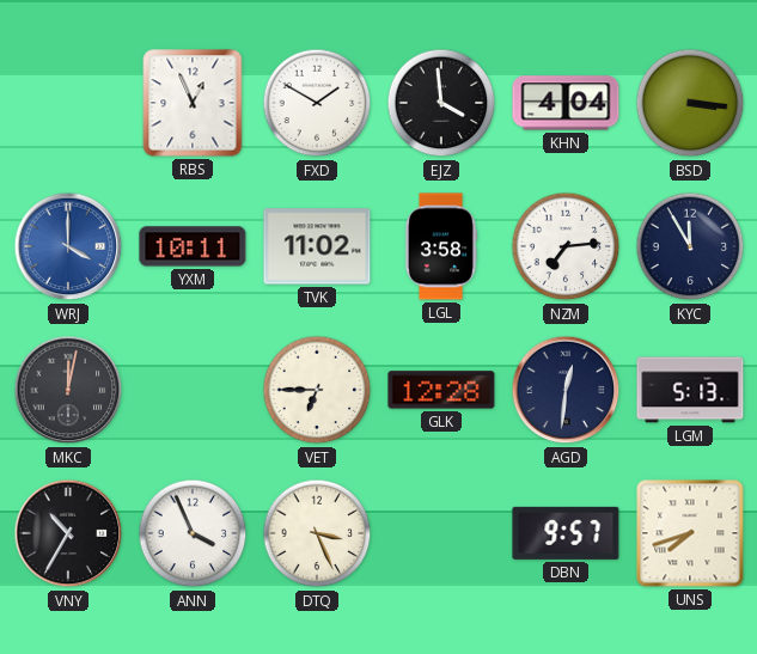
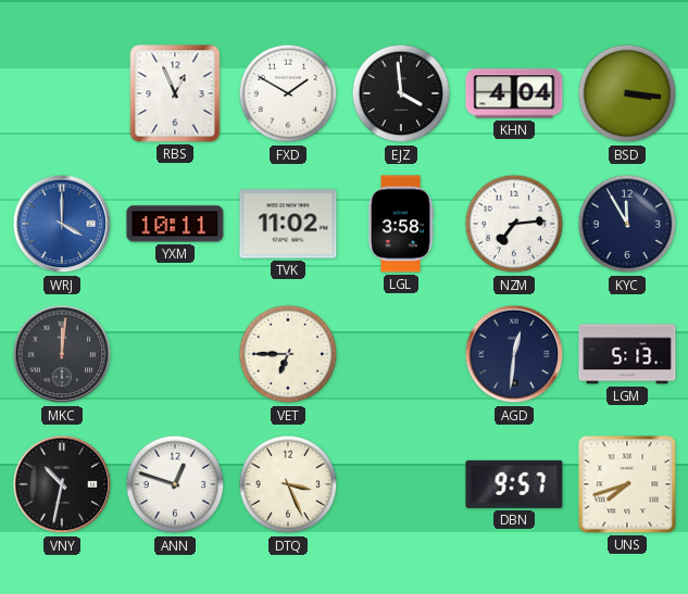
MKC: 12:02 -> 12:01
GLK: 12:28 -> none
VNY: 10:35 -> 10:32
ANN: 3:56 -> 12:48
